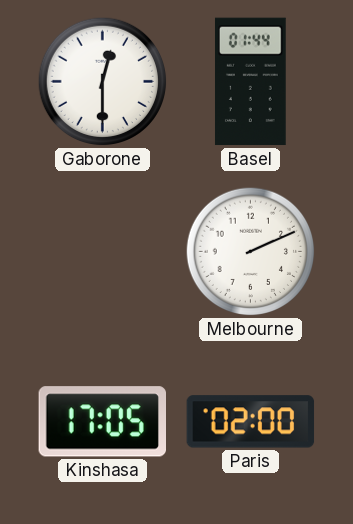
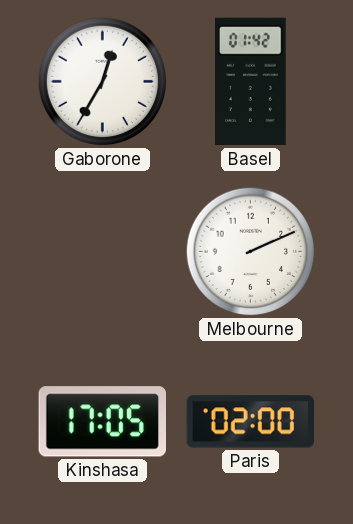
Gaborone: 12:30 -> 12:35
Basel: 01:44 -> 01:42
